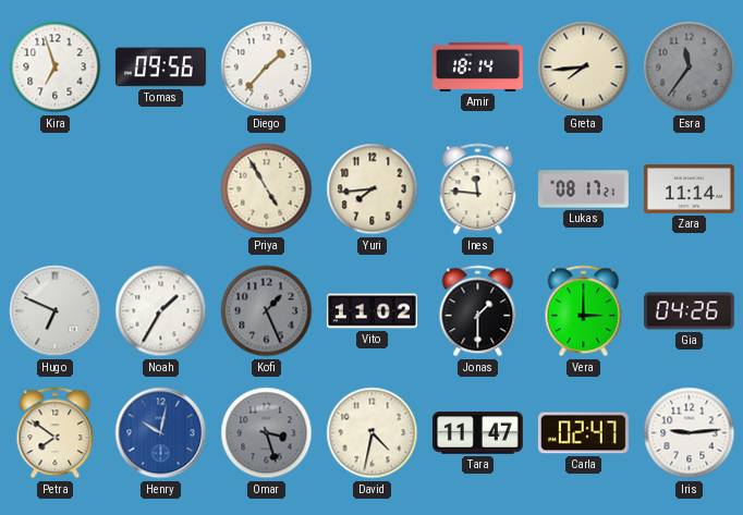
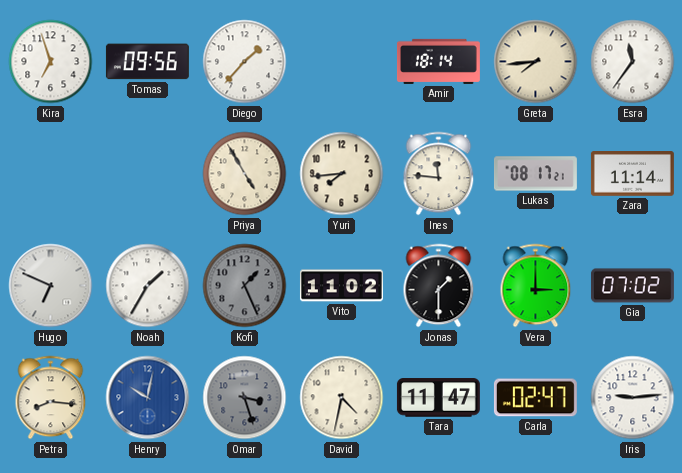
Esra dial: grey -> white
Gia: 04:26 -> 07:02
Petra: 7:51 -> 8:16
